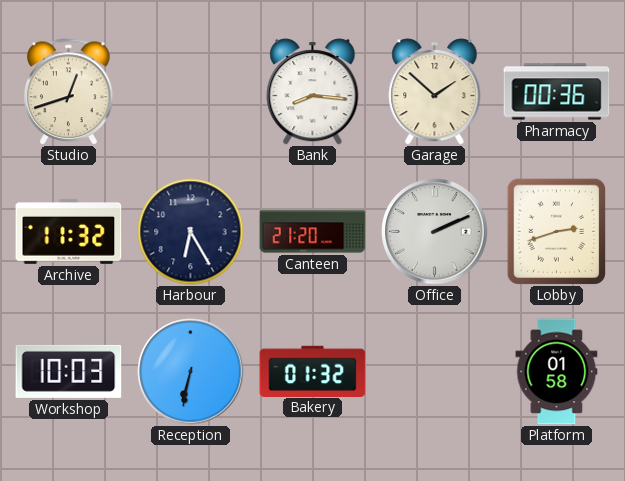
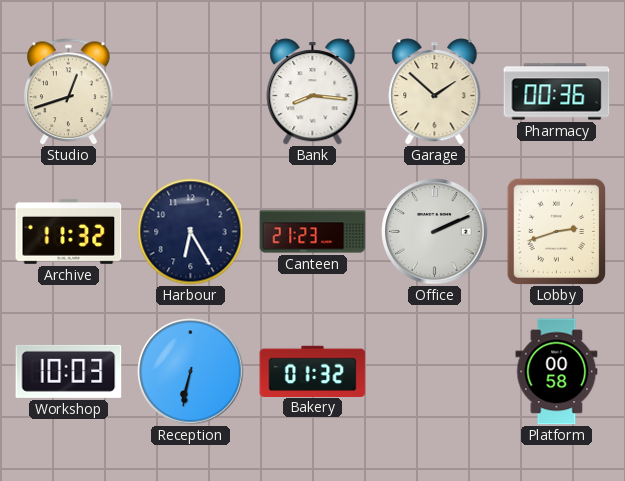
Canteen: 21:20 -> 21:23
Platform: 01:58 -> 00:58
